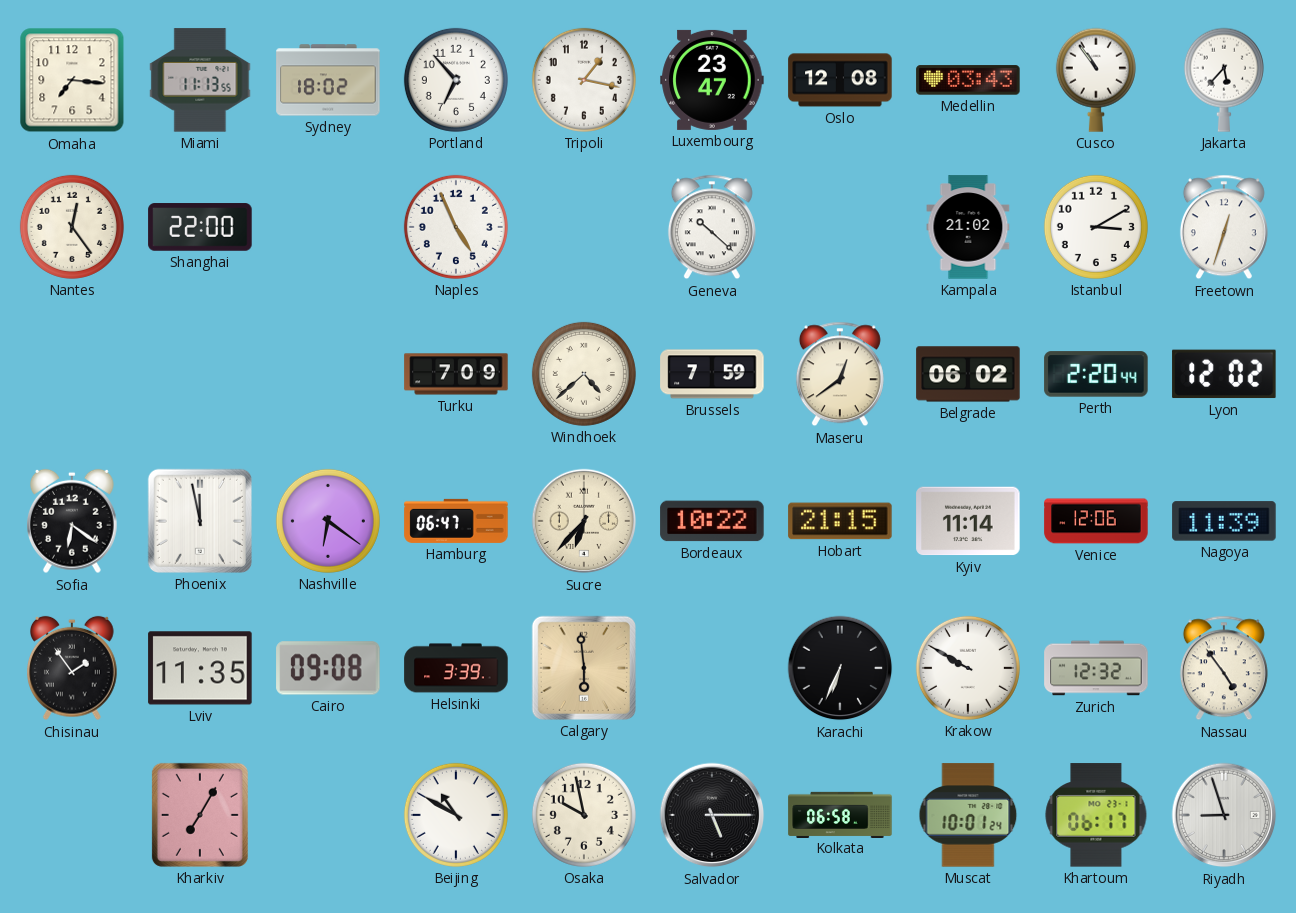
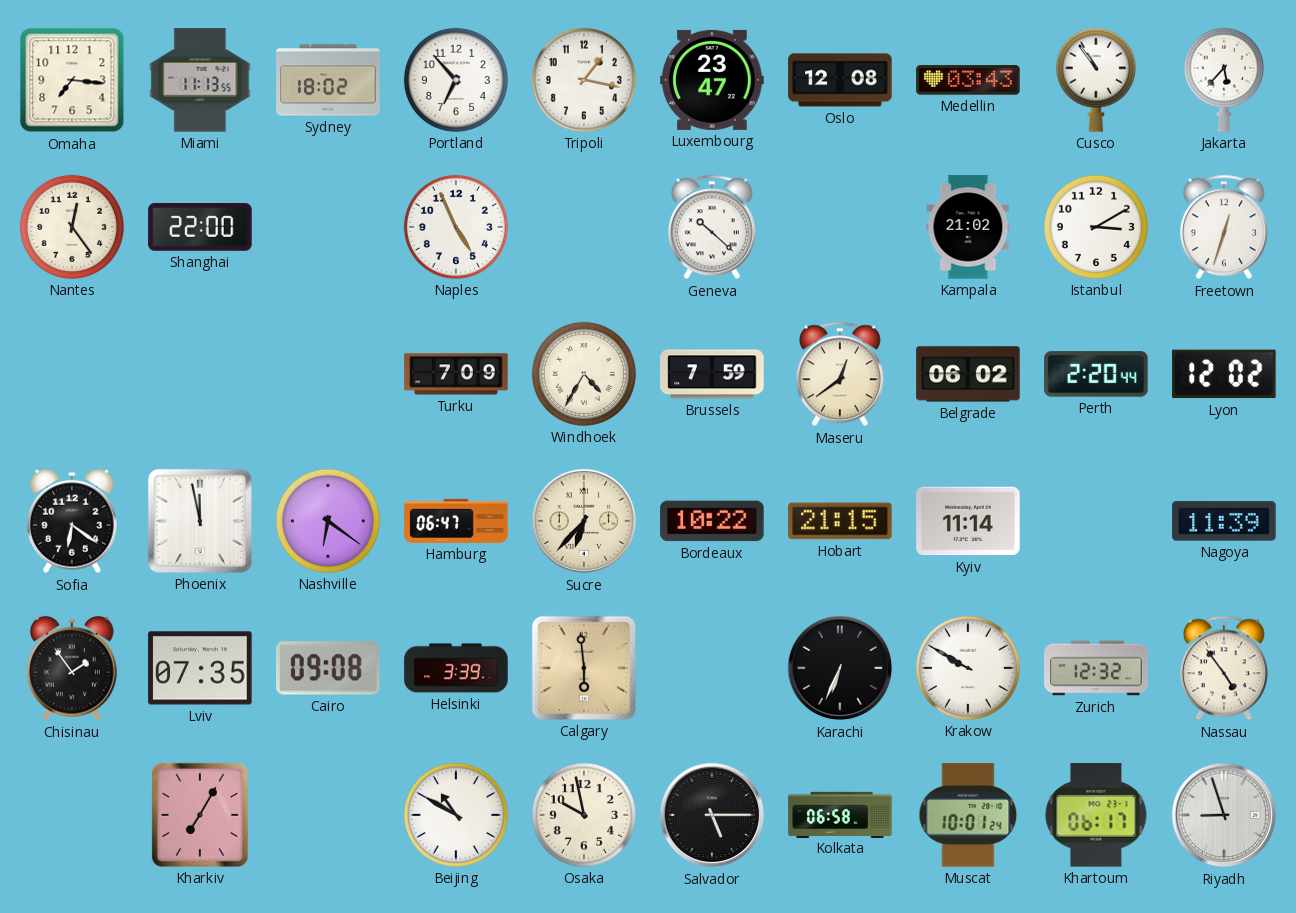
Windhoek: 4:38 -> 4:35
Venice: 12:06 -> none
Lviv: 11:35 -> 07:35
